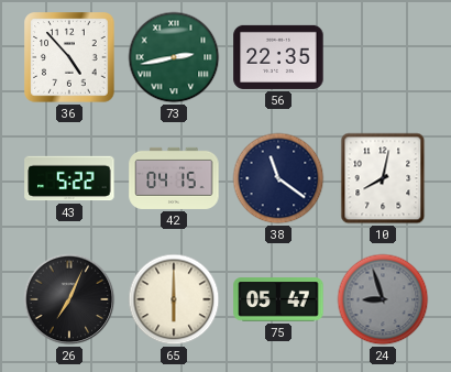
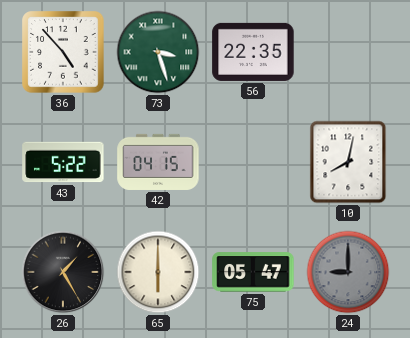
73: 2:43 -> 3:27
38: 11:21 -> none
26: 7:04 -> 1:25
24: 8:57 -> 9:00
